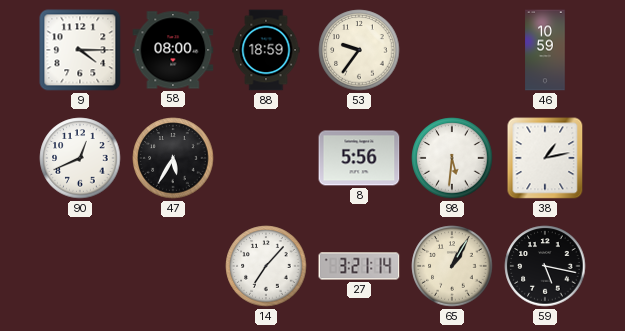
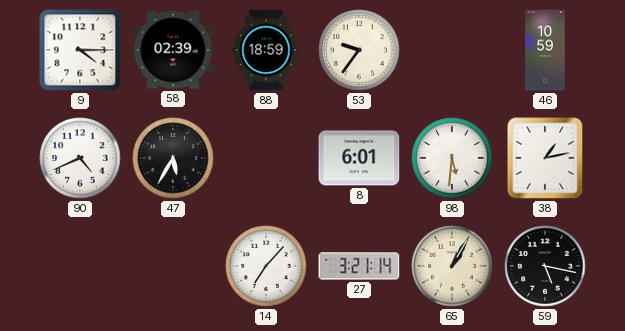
58: 08:00 -> 02:39
90: 12:41 -> 4:41
8: 5:56 -> 6:01
